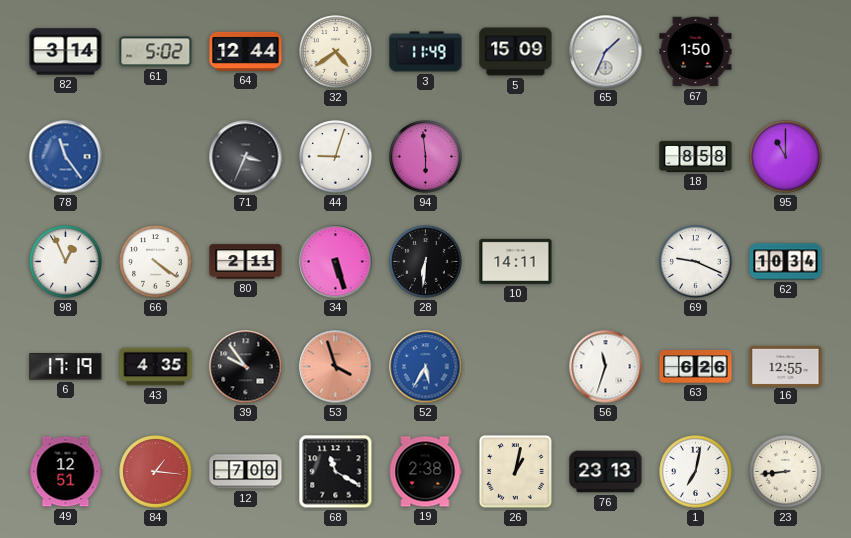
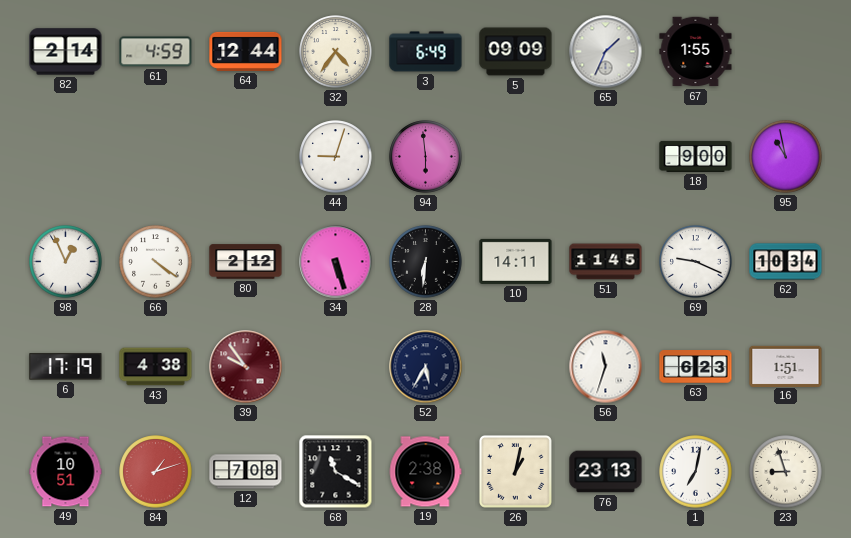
82: 3:14 -> 2:14
61: 5:02 -> 4:59
32: 4:39 -> 4:36
3: 11:49 -> 6:49
5: 15:09 -> 09:09
67: 1:50 -> 1:55
78: 11:24 -> none
71: 3:34 -> none
18: 8:58 -> 9:00
95: 11:00 -> 10:58
80: 2:11 -> 2:12
51: none -> 11:45
43: 4:35 -> 4:38
39 dial: black -> burgundy
53: 3:57 -> none
52 dial: blue -> navy
63: 6:26 -> 6:23
16: 12:55 -> 1:51
49: 12:51 -> 10:51
84: 1:16 -> 1:12
12: 7:00 -> 7:08
23: 8:44 -> 8:57
